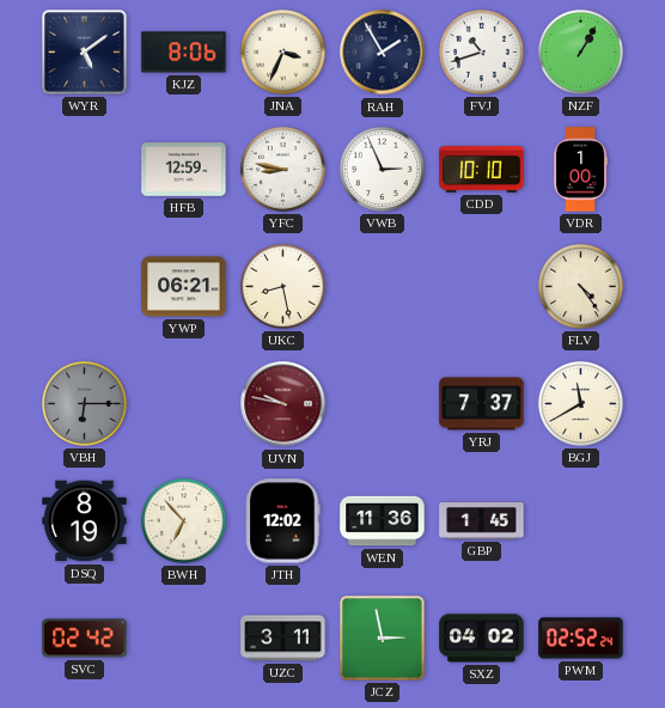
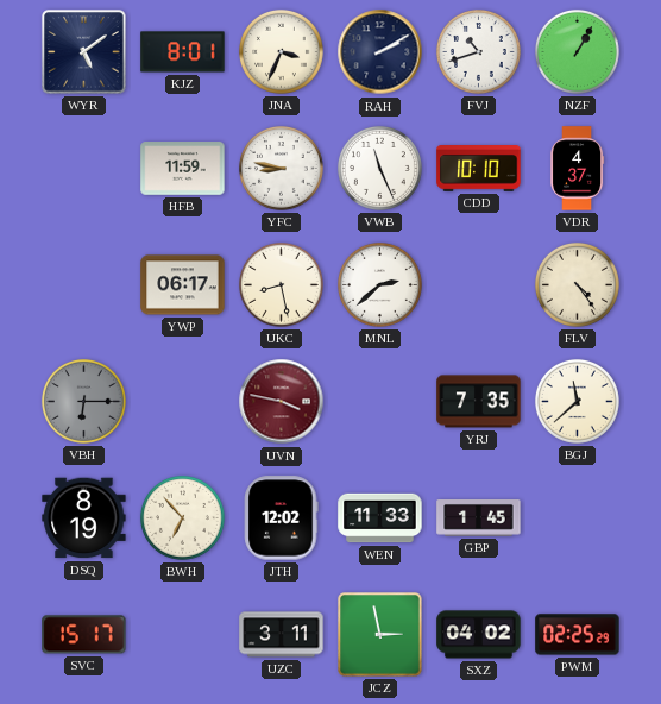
KJZ: 8:06 -> 8:01
RAH: 1:55 -> 2:10
HFB: 12:59 -> 11:59
VWB: 2:56 -> 11:26
VDR: 1:00 -> 4:37
YWP: 06:21 -> 06:17
MNL: none -> 2:38
UVN: 9:47 -> 3:47
YRJ: 7:37 -> 7:35
BGJ: 11:40 -> 11:38
WEN: 11:36 -> 11:33
SVC: 02:42 -> 15:17
PWM: 02:52 -> 02:25
